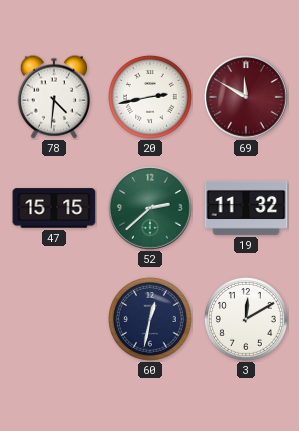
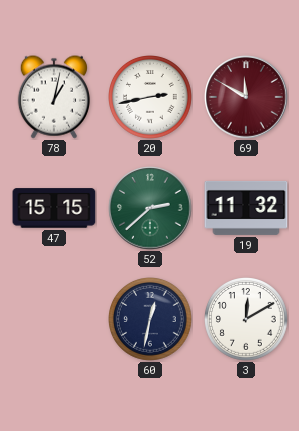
78: 4:31 -> 1:02
